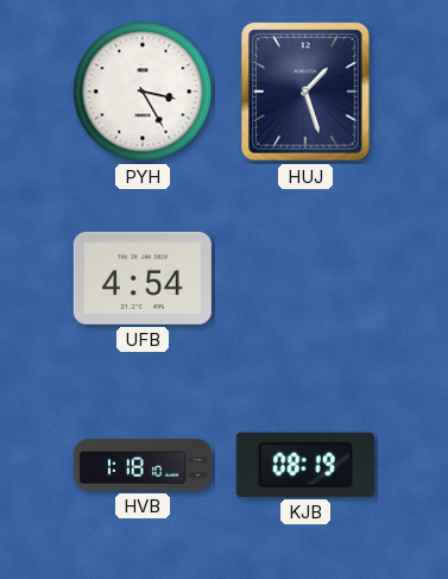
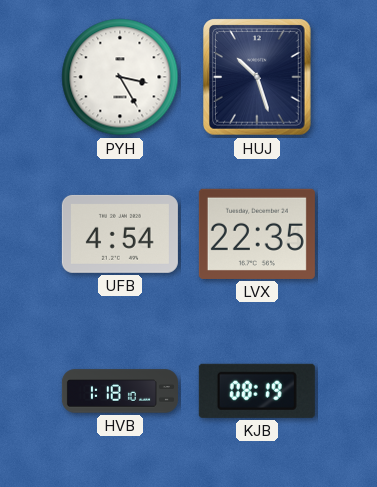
HUJ: 1:27 -> 10:27
LVX: none -> 22:35
